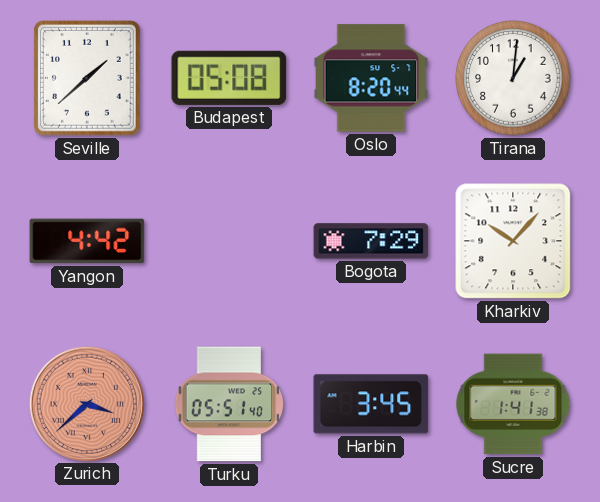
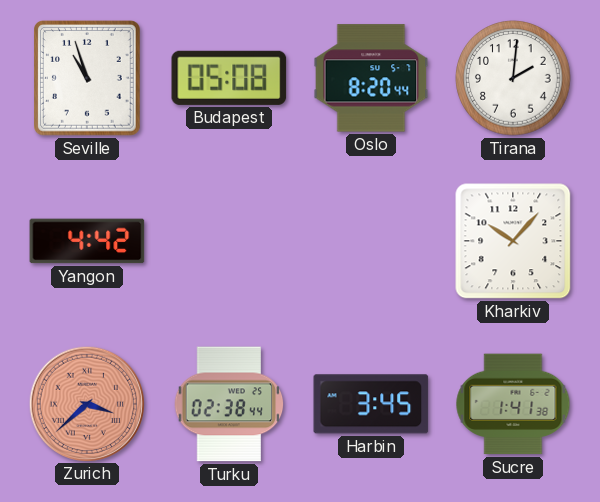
Seville: 1:38 -> 10:57
Tirana: 1:01 -> 2:01
Bogota: 7:29 -> none
Turku: 05:51 -> 02:38
